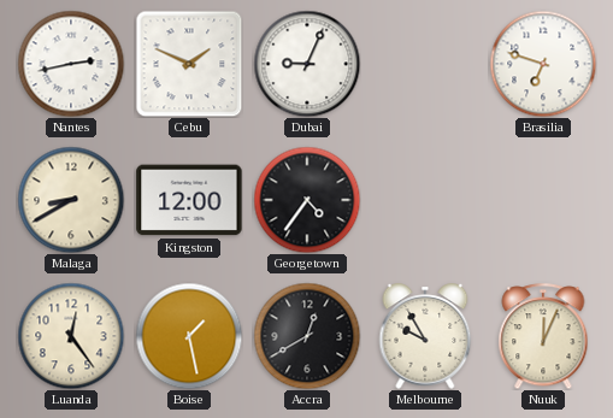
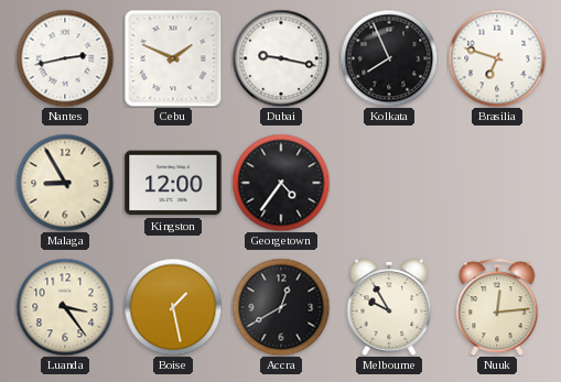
Dubai: 9:04 -> 9:17
Kolkata: none -> 7:56
Malaga: 8:40 -> 8:55
Luanda: 12:24 -> 3:24
Nuuk: 12:04 -> 12:14
